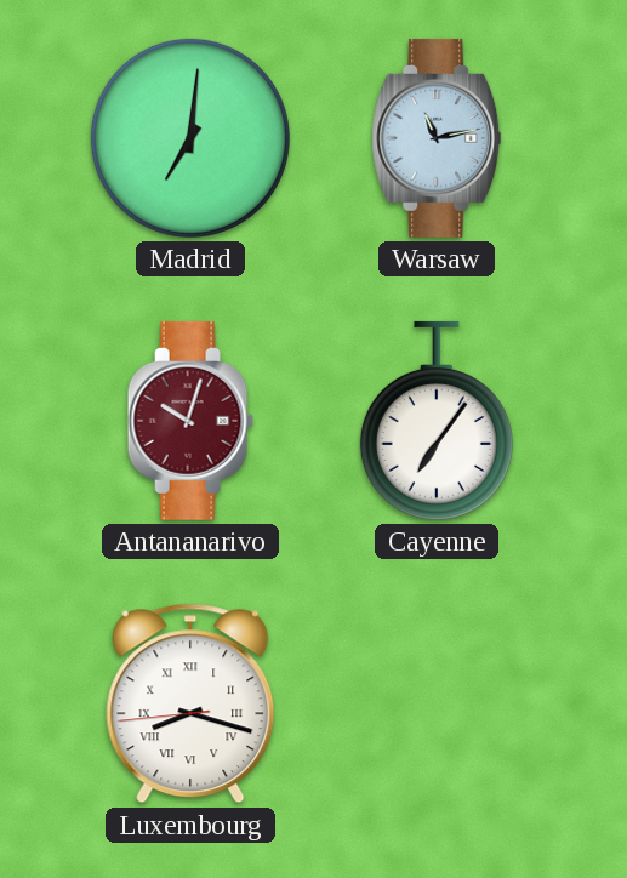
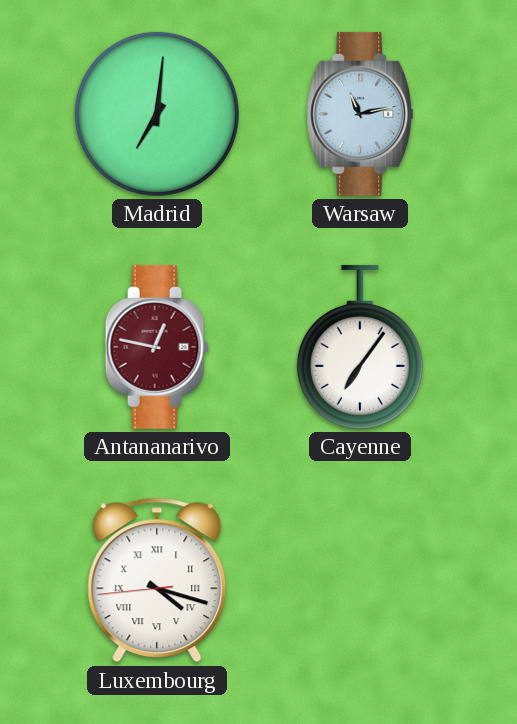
Antananarivo: 10:03 -> 12:47
Luxembourg: 8:17 -> 4:17
